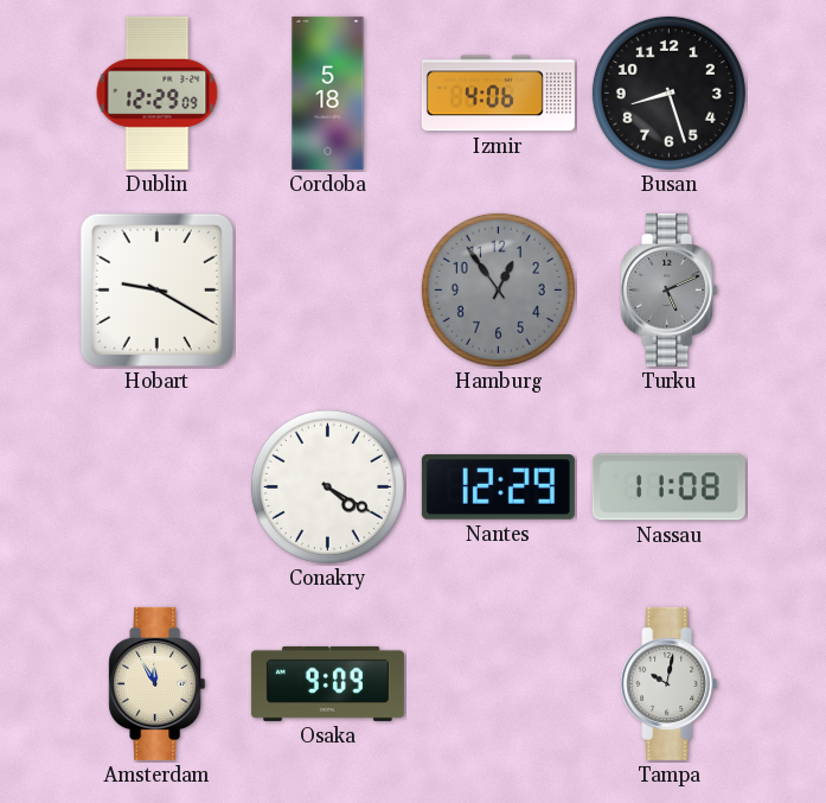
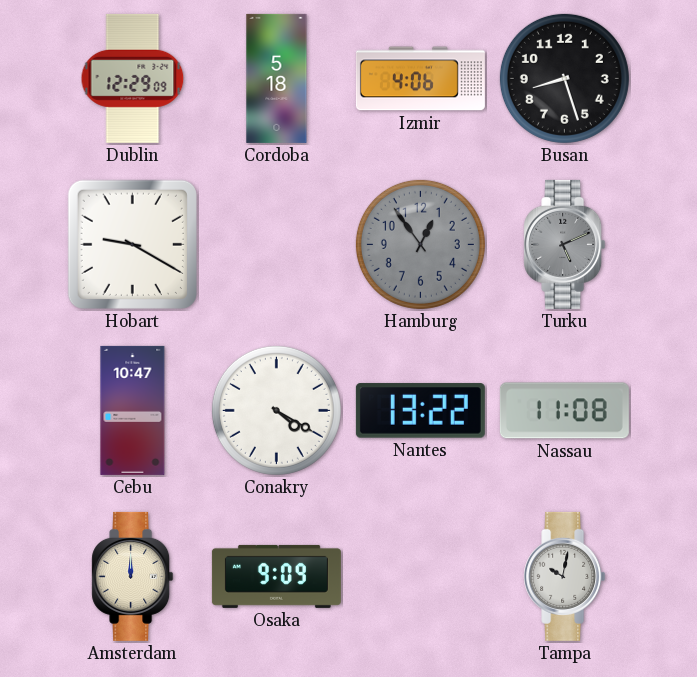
Cebu: none -> 10:47
Nantes: 12:29 -> 13:22
Amsterdam: 11:55 -> 12:00
